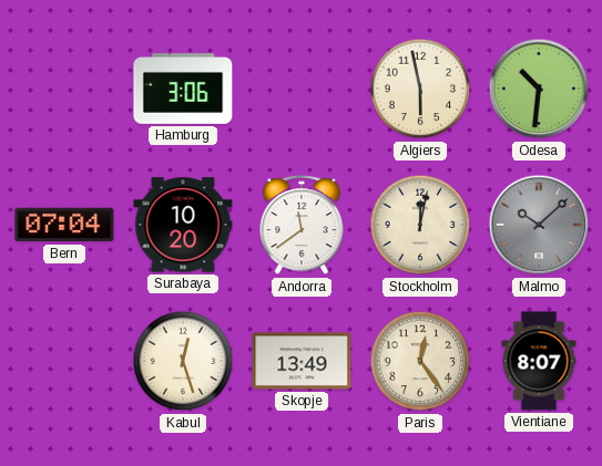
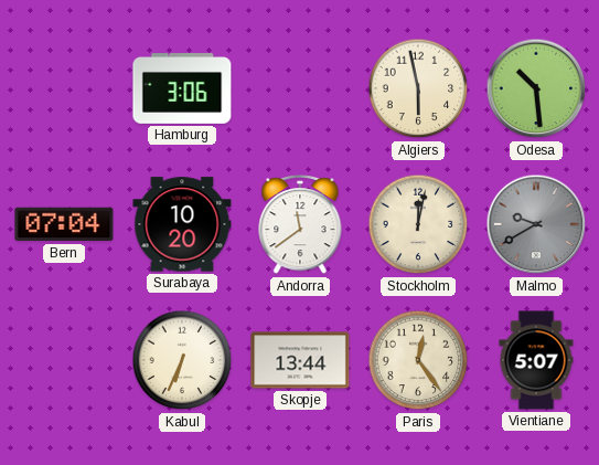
Odesa: 10:31 -> 10:29
Malmo: 10:08 -> 9:40
Kabul: 12:27 -> 6:34
Skopje: 13:49 -> 13:44
Vientiane: 8:07 -> 5:07
